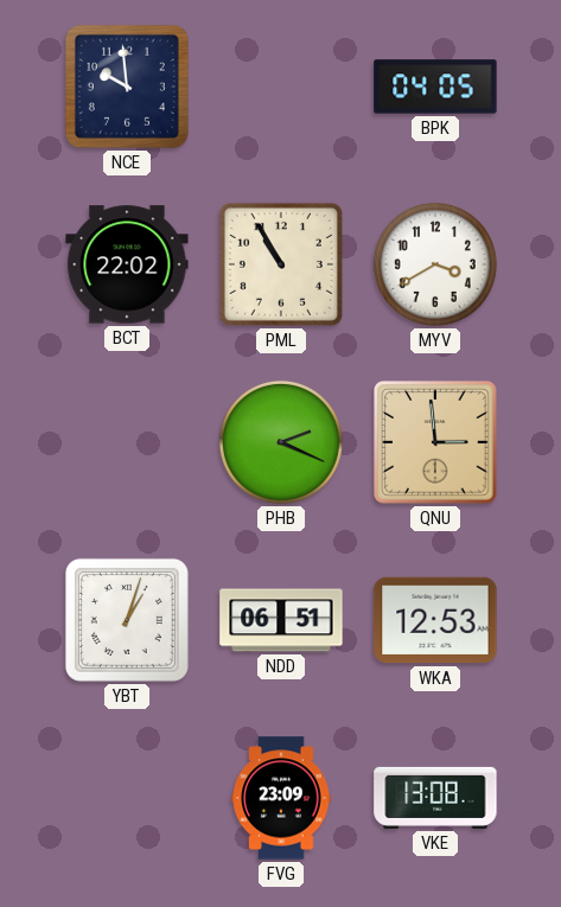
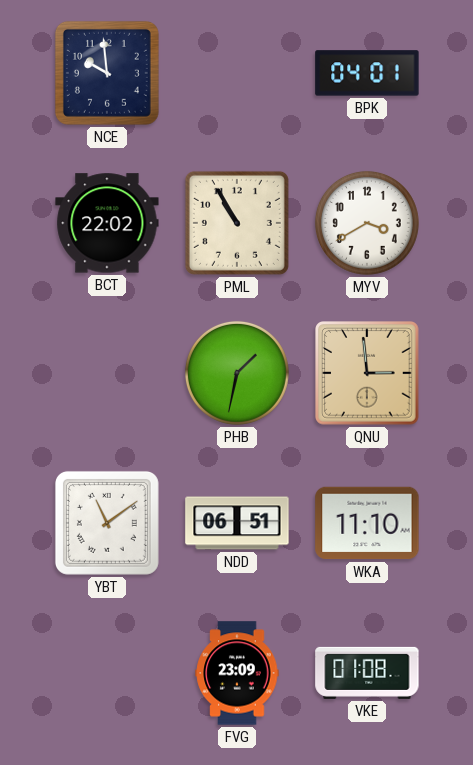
BPK: 04:05 -> 04:01
PHB: 2:19 -> 1:32
YBT: 1:03 -> 11:09
WKA: 12:53 -> 11:10
VKE: 13:08 -> 01:08
